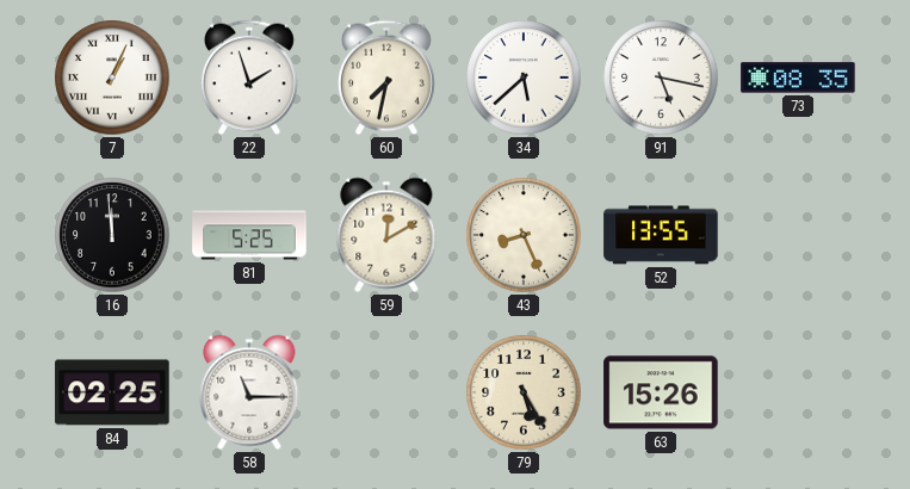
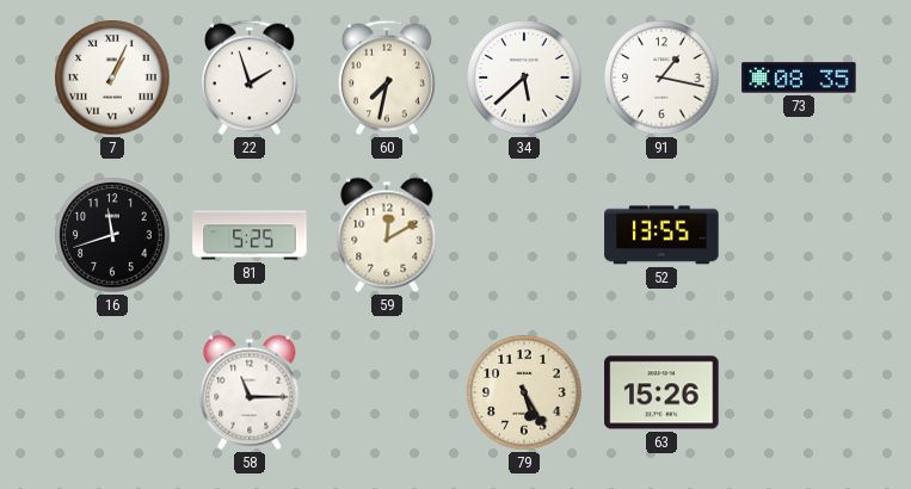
91: 5:17 -> 1:17
16: 11:59 -> 11:42
43: 8:26 -> none
84: 02:25 -> none
